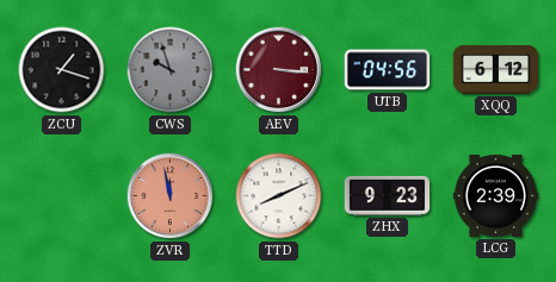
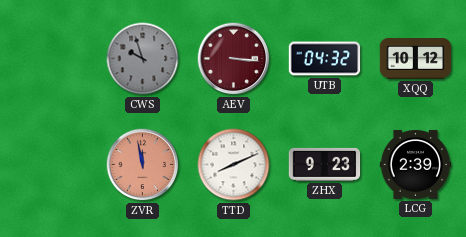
ZCU: 1:18 -> none
UTB: 04:56 -> 04:32
XQQ: 6:12 -> 10:12
